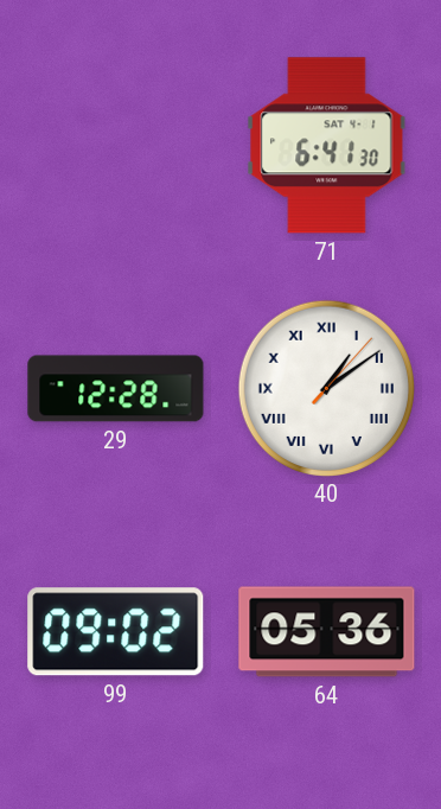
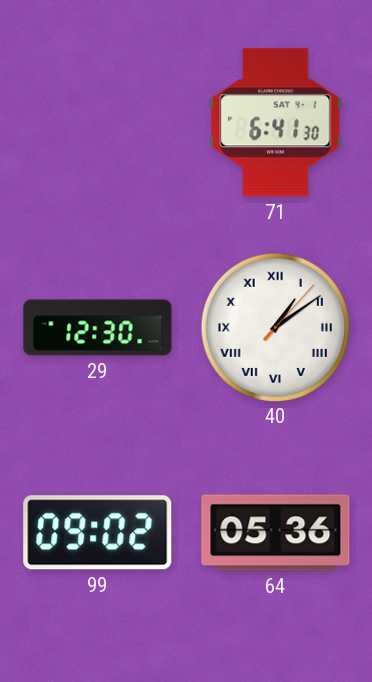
29: 12:28 -> 12:30
